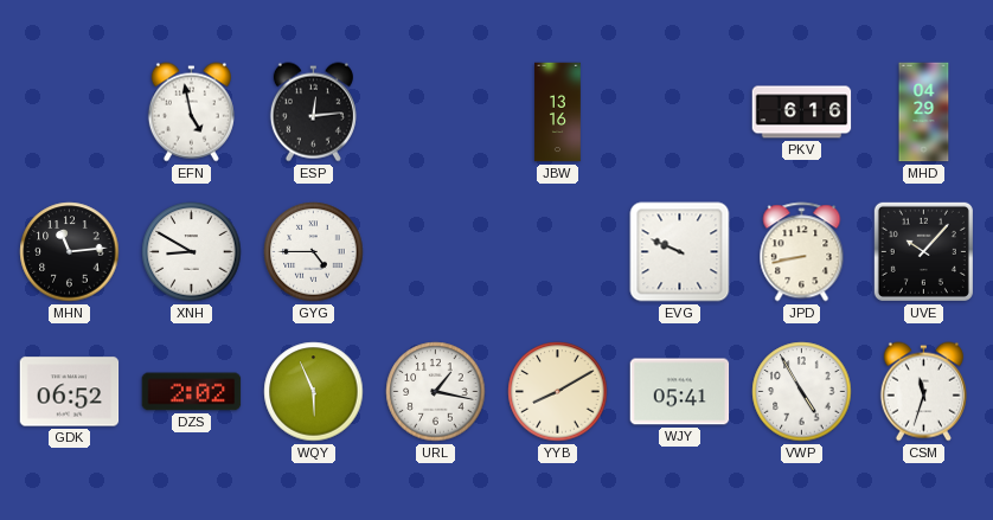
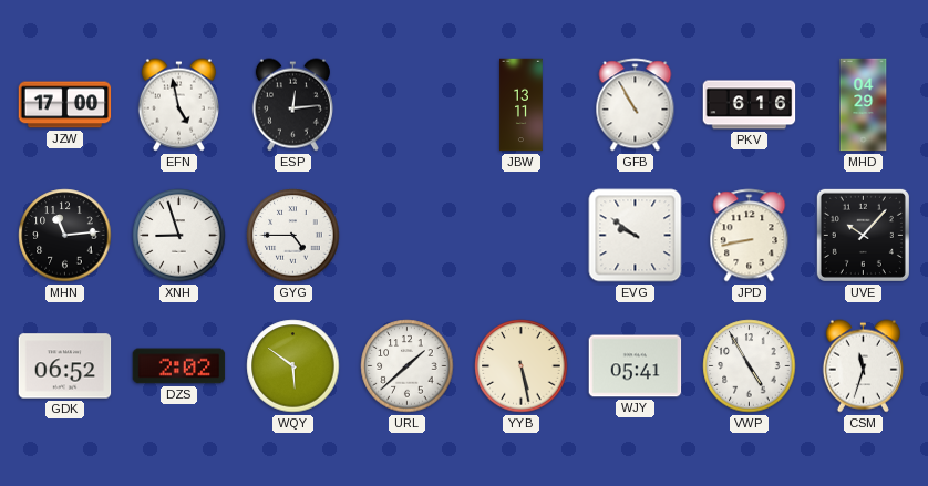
JZW: none -> 17:00
JBW: 13:16 -> 13:11
GFB: none -> 10:55
XNH: 8:50 -> 8:57
EVG: 9:49 -> 9:51
WQY: 5:56 -> 5:51
URL: 1:17 -> 1:38
YYB: 8:10 -> 5:28
